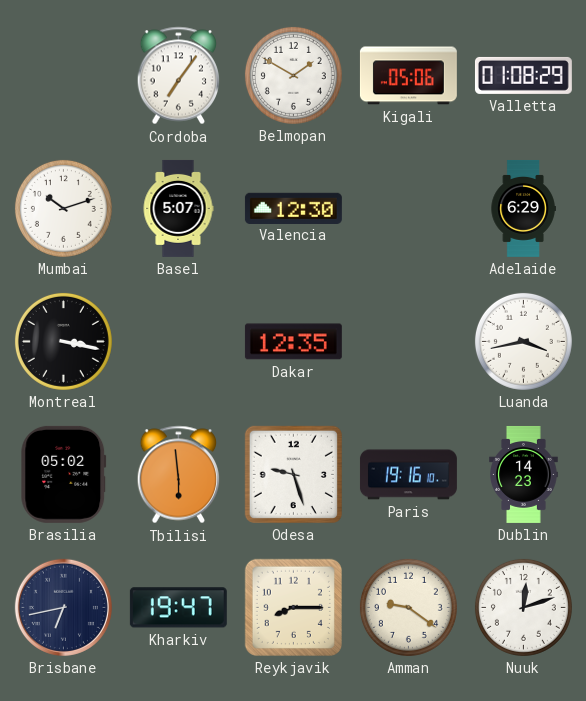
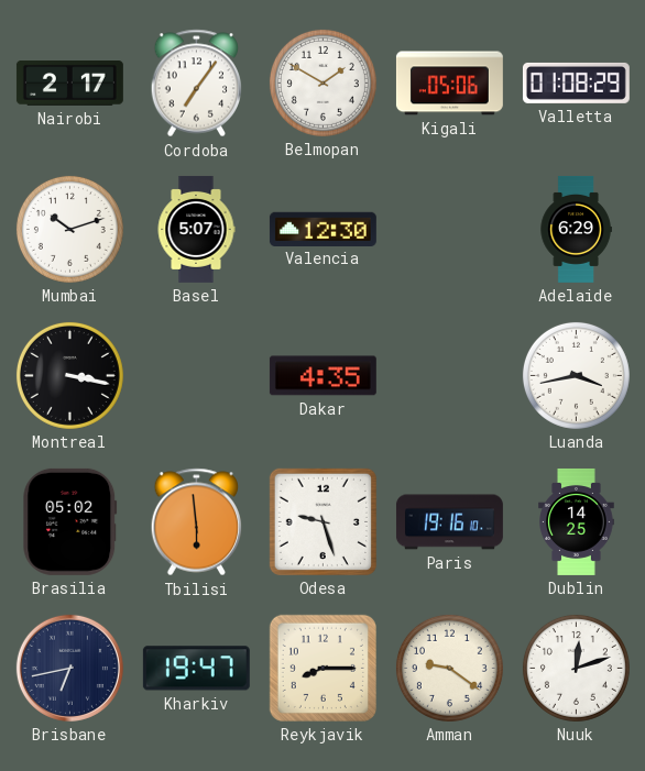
Nairobi: none -> 2:17
Dakar: 12:35 -> 4:35
Dublin: 14:23 -> 14:25
